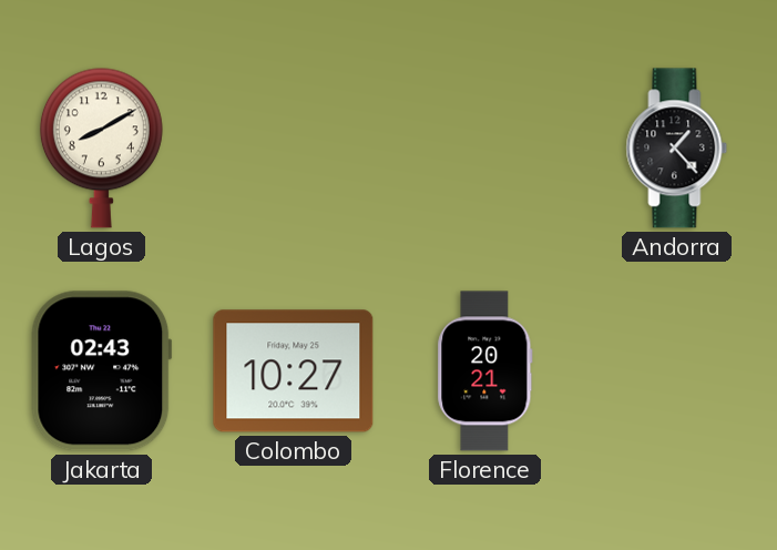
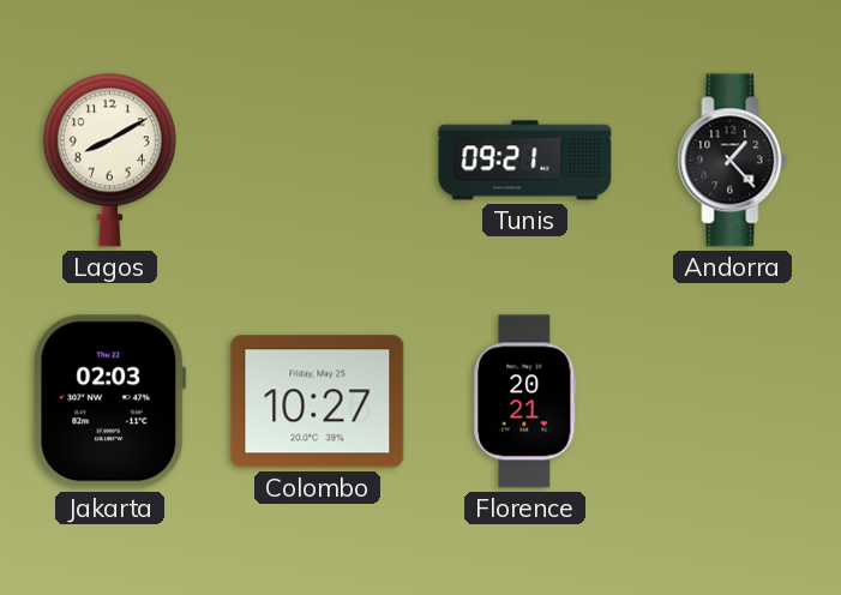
Tunis: none -> 09:21
Jakarta: 02:43 -> 02:03
